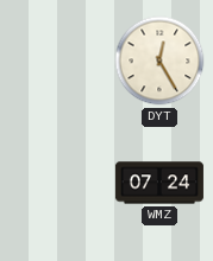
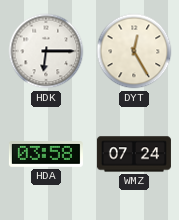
HDK: none -> 6:15
HDA: none -> 03:58
